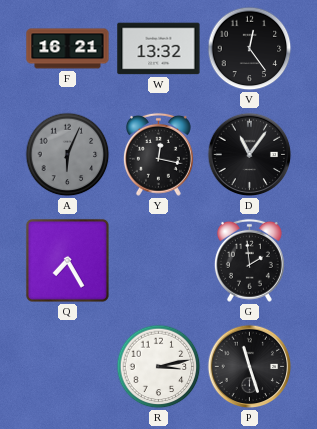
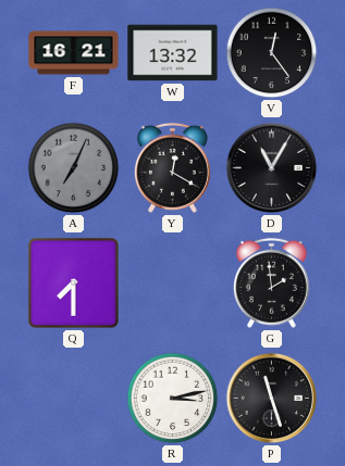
A: 6:04 -> 7:04
Y: 12:17 -> 12:20
D: 11:06 -> 11:05
Q: 7:25 -> 7:30
